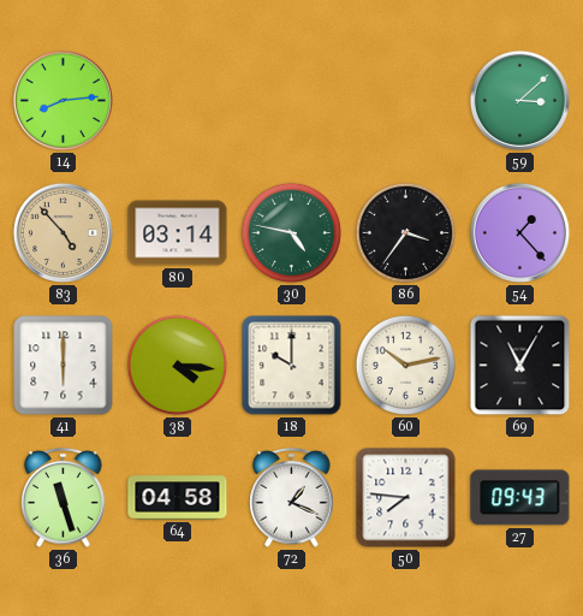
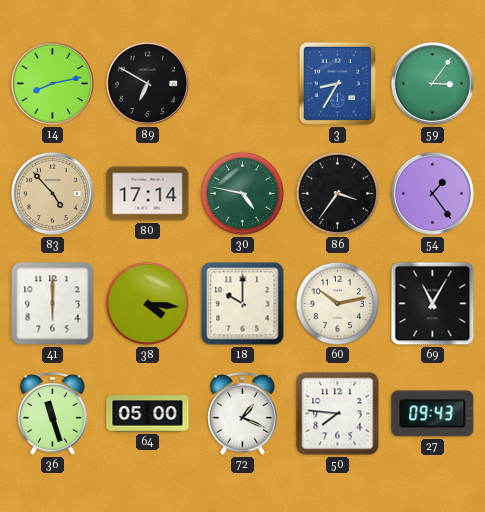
14: 8:14 -> 8:13
89: none -> 6:50
3: none -> 8:35
59: 3:08 -> 3:06
80: 03:14 -> 17:14
54: 1:23 -> 1:24
64: 04:58 -> 05:00
